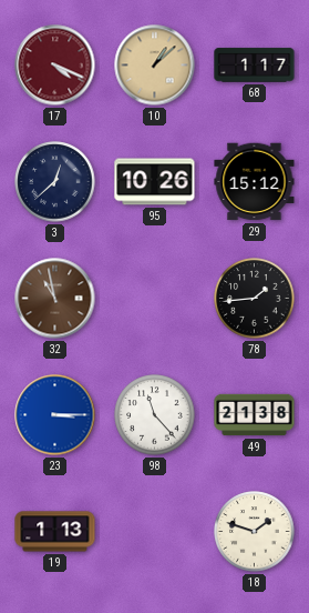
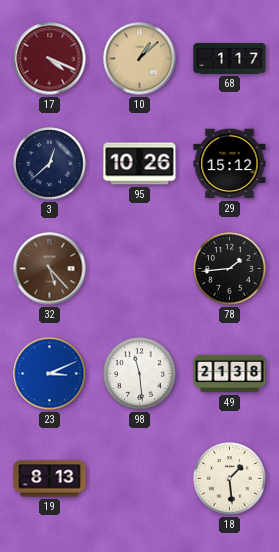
32: 10:58 -> 5:23
23: 3:15 -> 3:11
98: 11:23 -> 11:29
19: 1:13 -> 8:13
18: 1:48 -> 1:29
